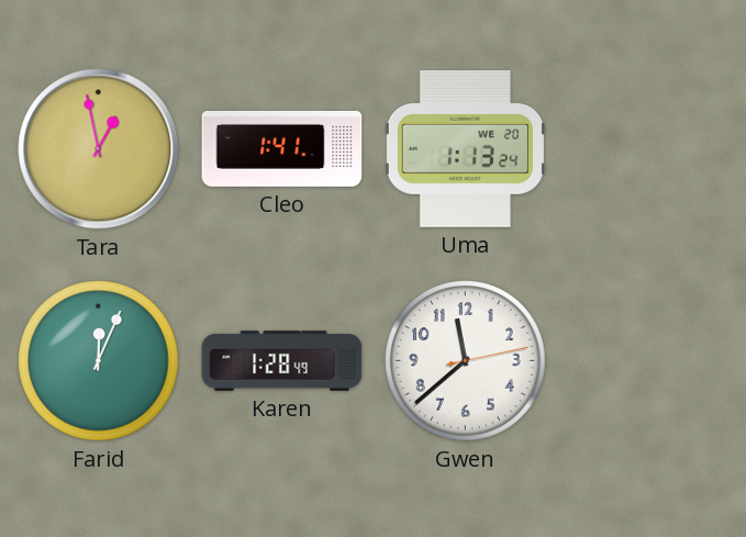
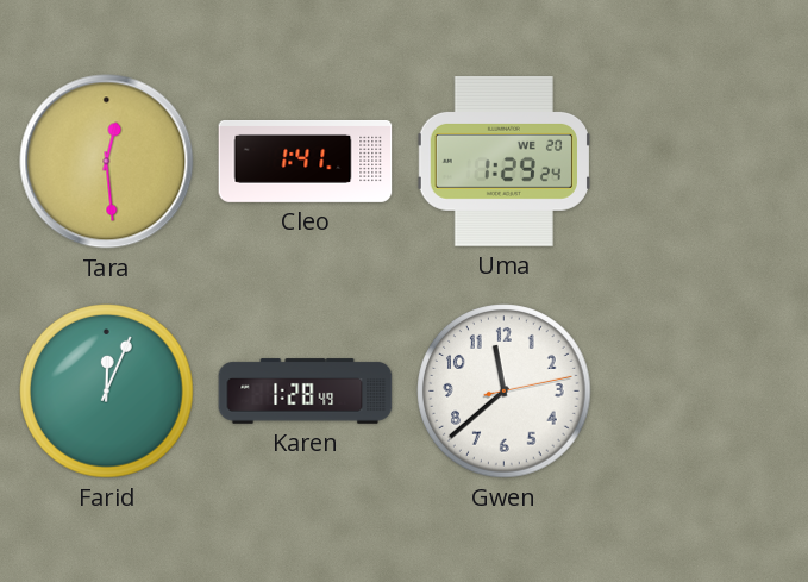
Tara: 12:58 -> 12:29
Uma: 1:13 -> 1:29
